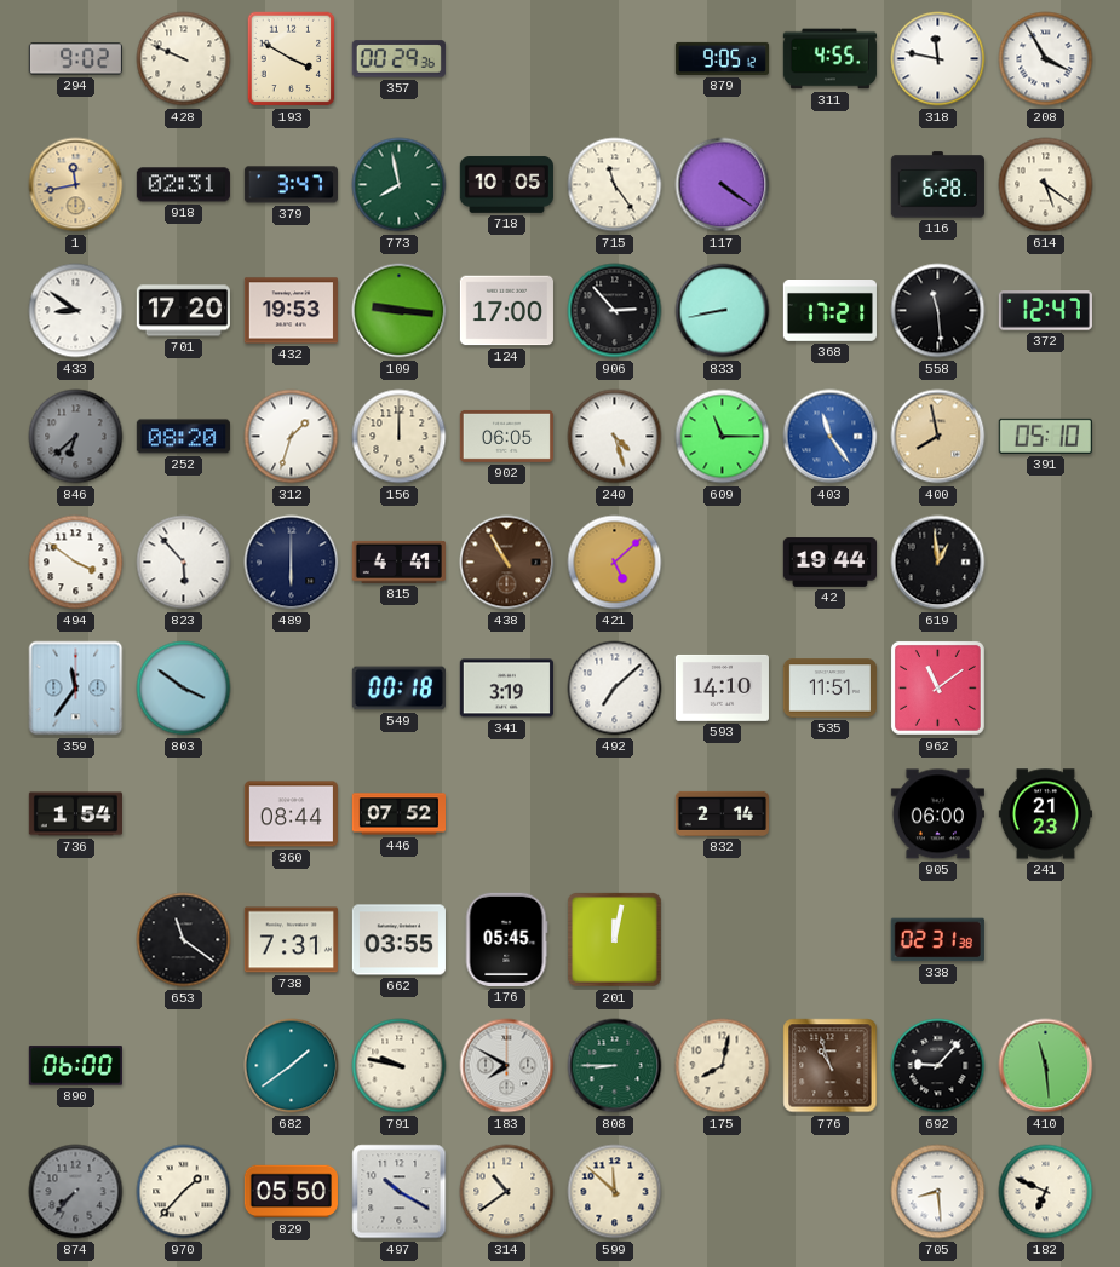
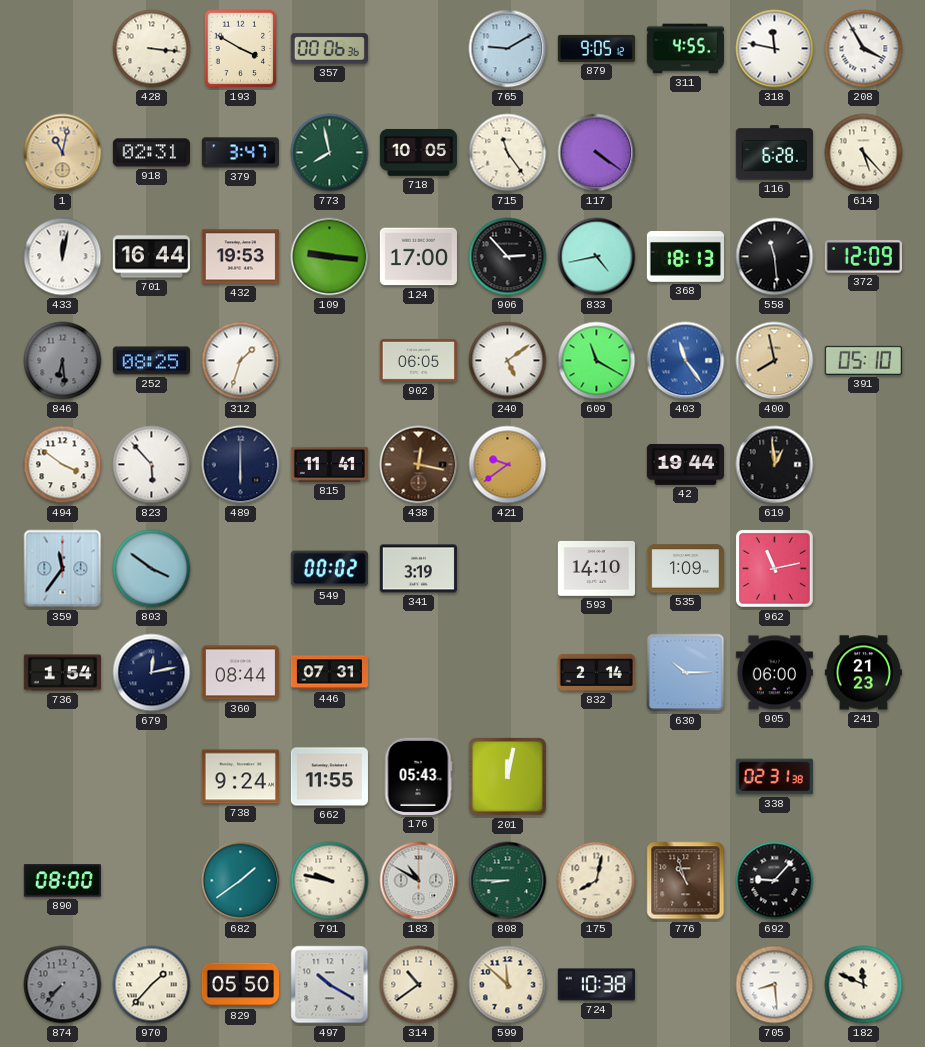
294: 9:02 -> none
428: 9:49 -> 3:16
357: 00:29 -> 00:06
765: none -> 9:10
1: 11:43 -> 11:02
614: 5:21 -> 5:23
433: 8:51 -> 12:02
701: 17:20 -> 16:44
833: 8:43 -> 4:43
368: 17:21 -> 18:13
372: 12:47 -> 12:09
846: 6:38 -> 6:29
252: 08:20 -> 08:25
156: 12:00 -> none
240: 4:27 -> 5:09
609: 11:15 -> 11:20
815: 4:41 -> 11:41
438: 10:55 -> 12:17
421: 5:08 -> 9:39
549: 00:18 -> 00:02
492: 7:08 -> none
535: 11:51 -> 1:09
962: 11:09 -> 11:13
679: none -> 12:13
446: 07:52 -> 07:31
630: none -> 10:15
653: 11:21 -> none
738: 7:31 -> 9:24
662: 03:55 -> 11:55
176: 05:45 -> 05:43
890: 06:00 -> 08:00
183: 7:50 -> 10:50
410: 11:29 -> none
724: none -> 10:38
182: 6:49 -> 11:49
